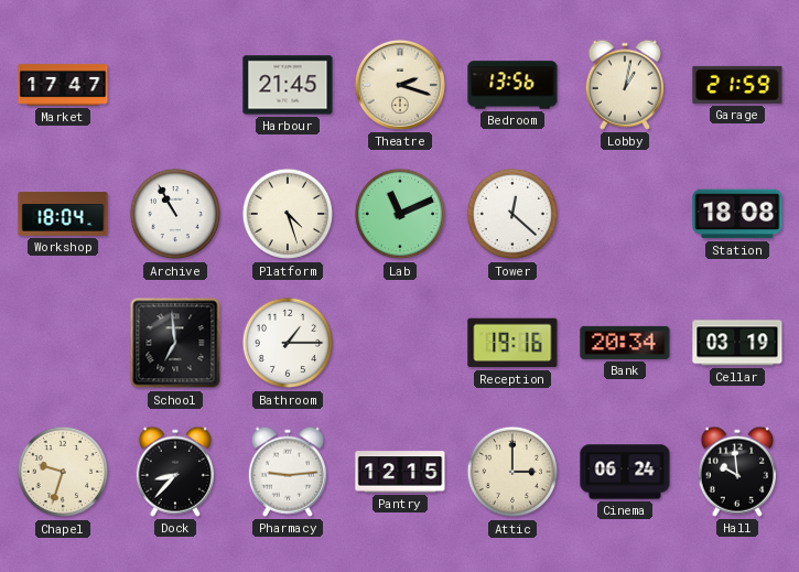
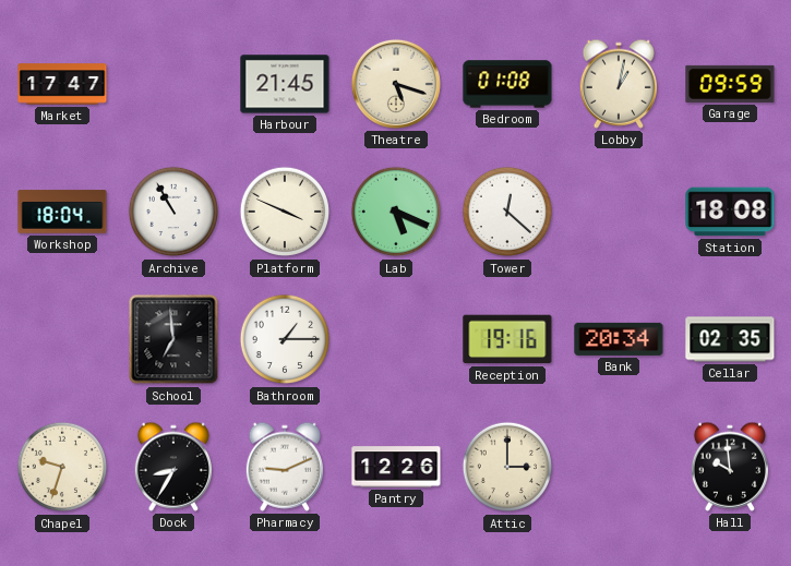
Theatre: 2:18 -> 5:18
Bedroom: 13:56 -> 01:08
Garage: 21:59 -> 09:59
Platform: 4:27 -> 3:49
Lab: 11:11 -> 5:19
Cellar: 03:19 -> 02:35
Dock: 8:37 -> 8:35
Pharmacy: 9:14 -> 9:11
Pantry: 12:15 -> 12:26
Cinema: 06:24 -> none
